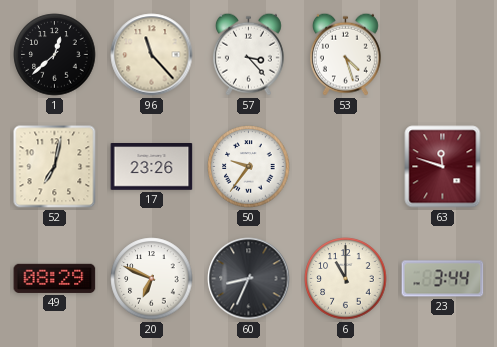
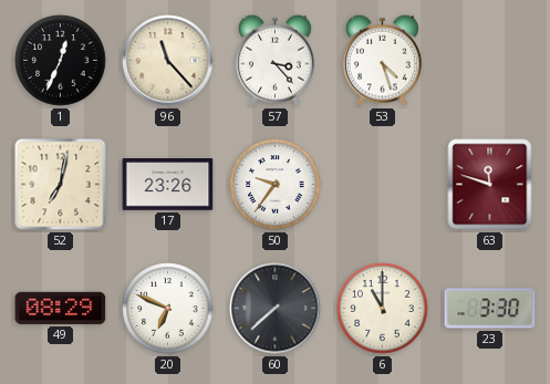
1: 12:38 -> 12:34
60: 8:34 -> 7:38
23: 3:44 -> 3:30
